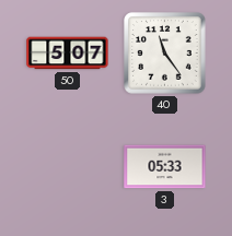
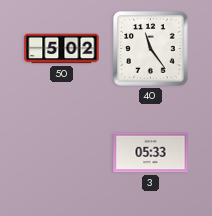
50: 5:07 -> 5:02
